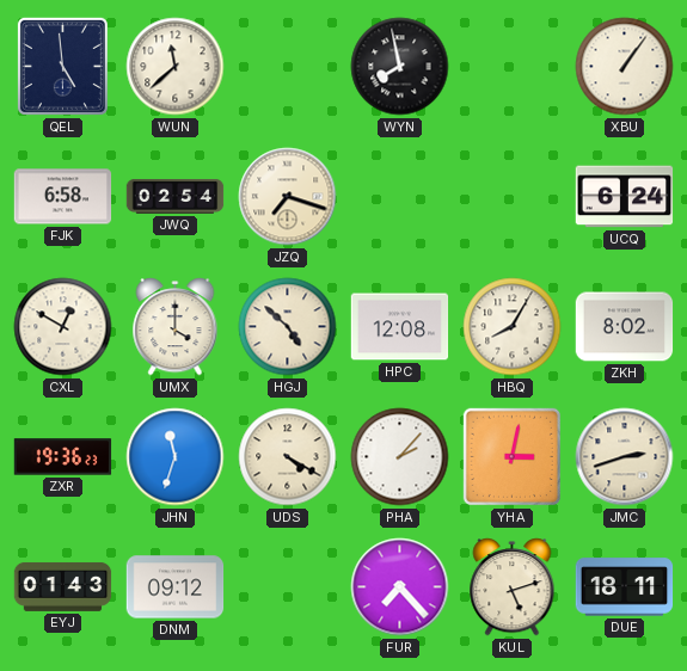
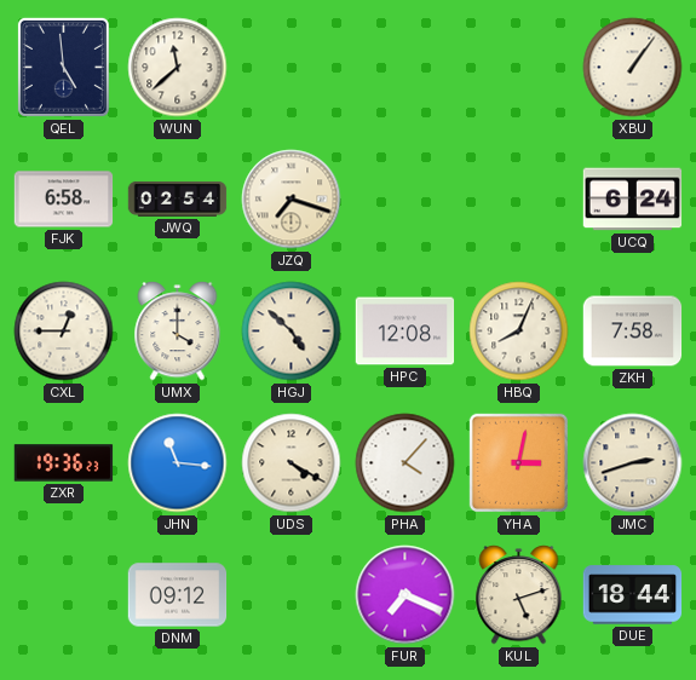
WYN: 7:58 -> none
CXL: 12:50 -> 12:45
HBQ: 8:05 -> 8:04
ZKH: 8:02 -> 7:58
JHN: 11:33 -> 11:16
PHA: 2:07 -> 4:07
EYJ: 01:43 -> none
FUR: 7:23 -> 7:19
DUE: 18:11 -> 18:44
